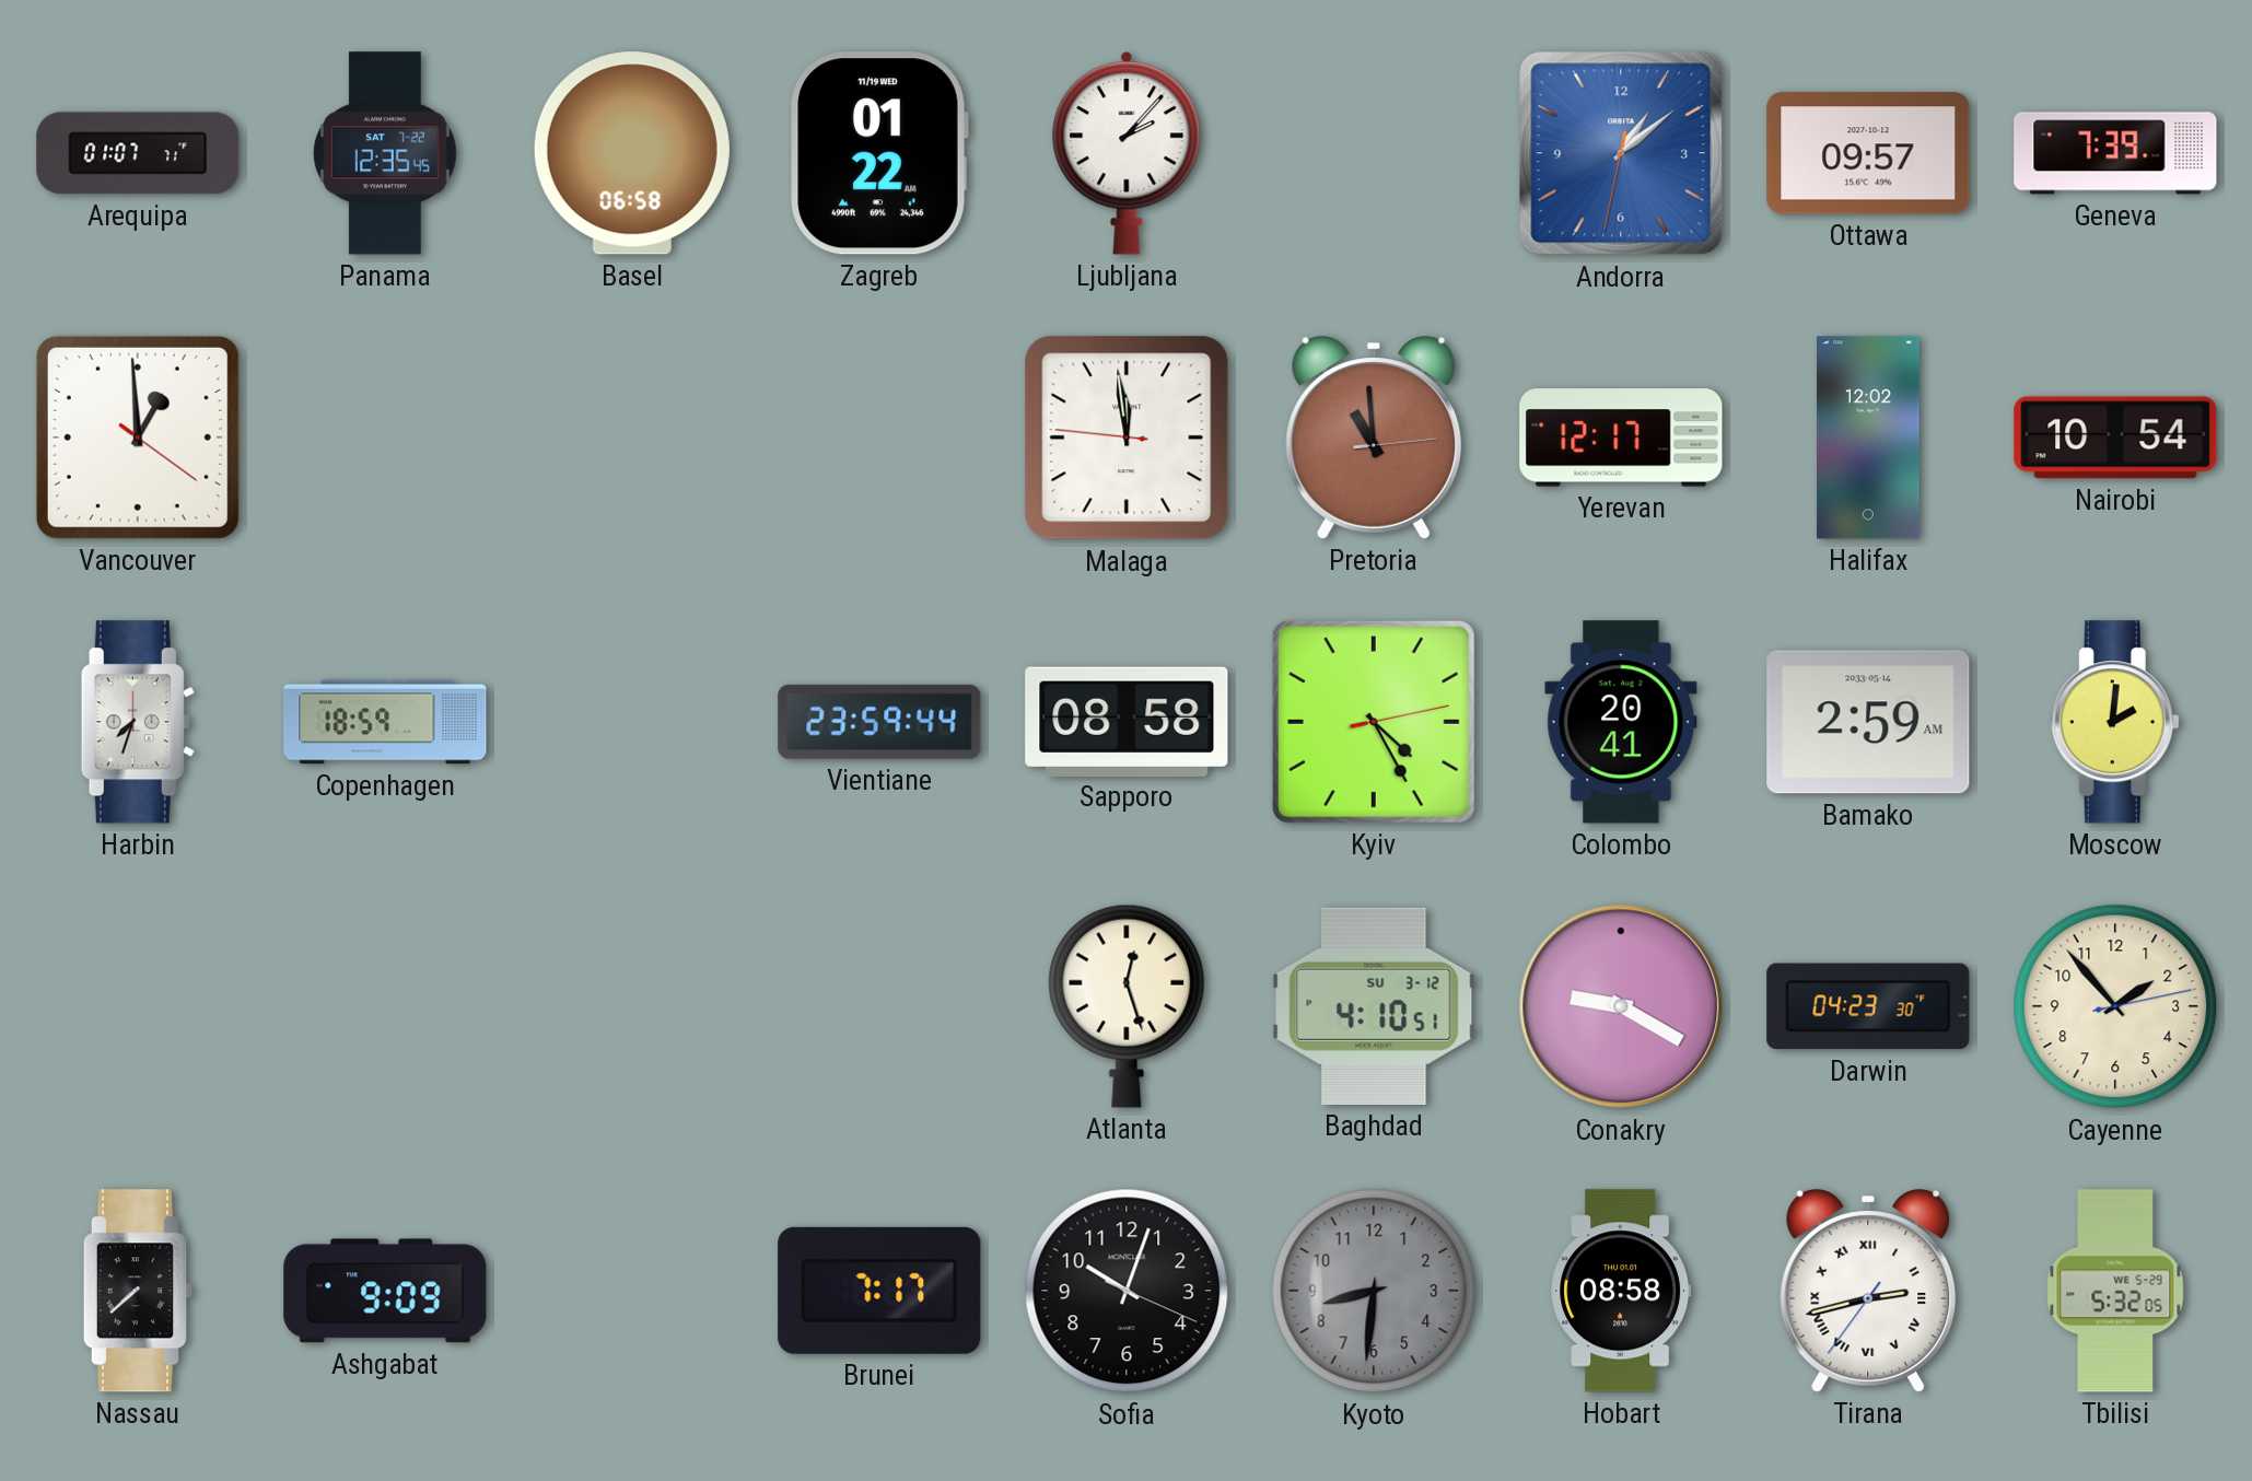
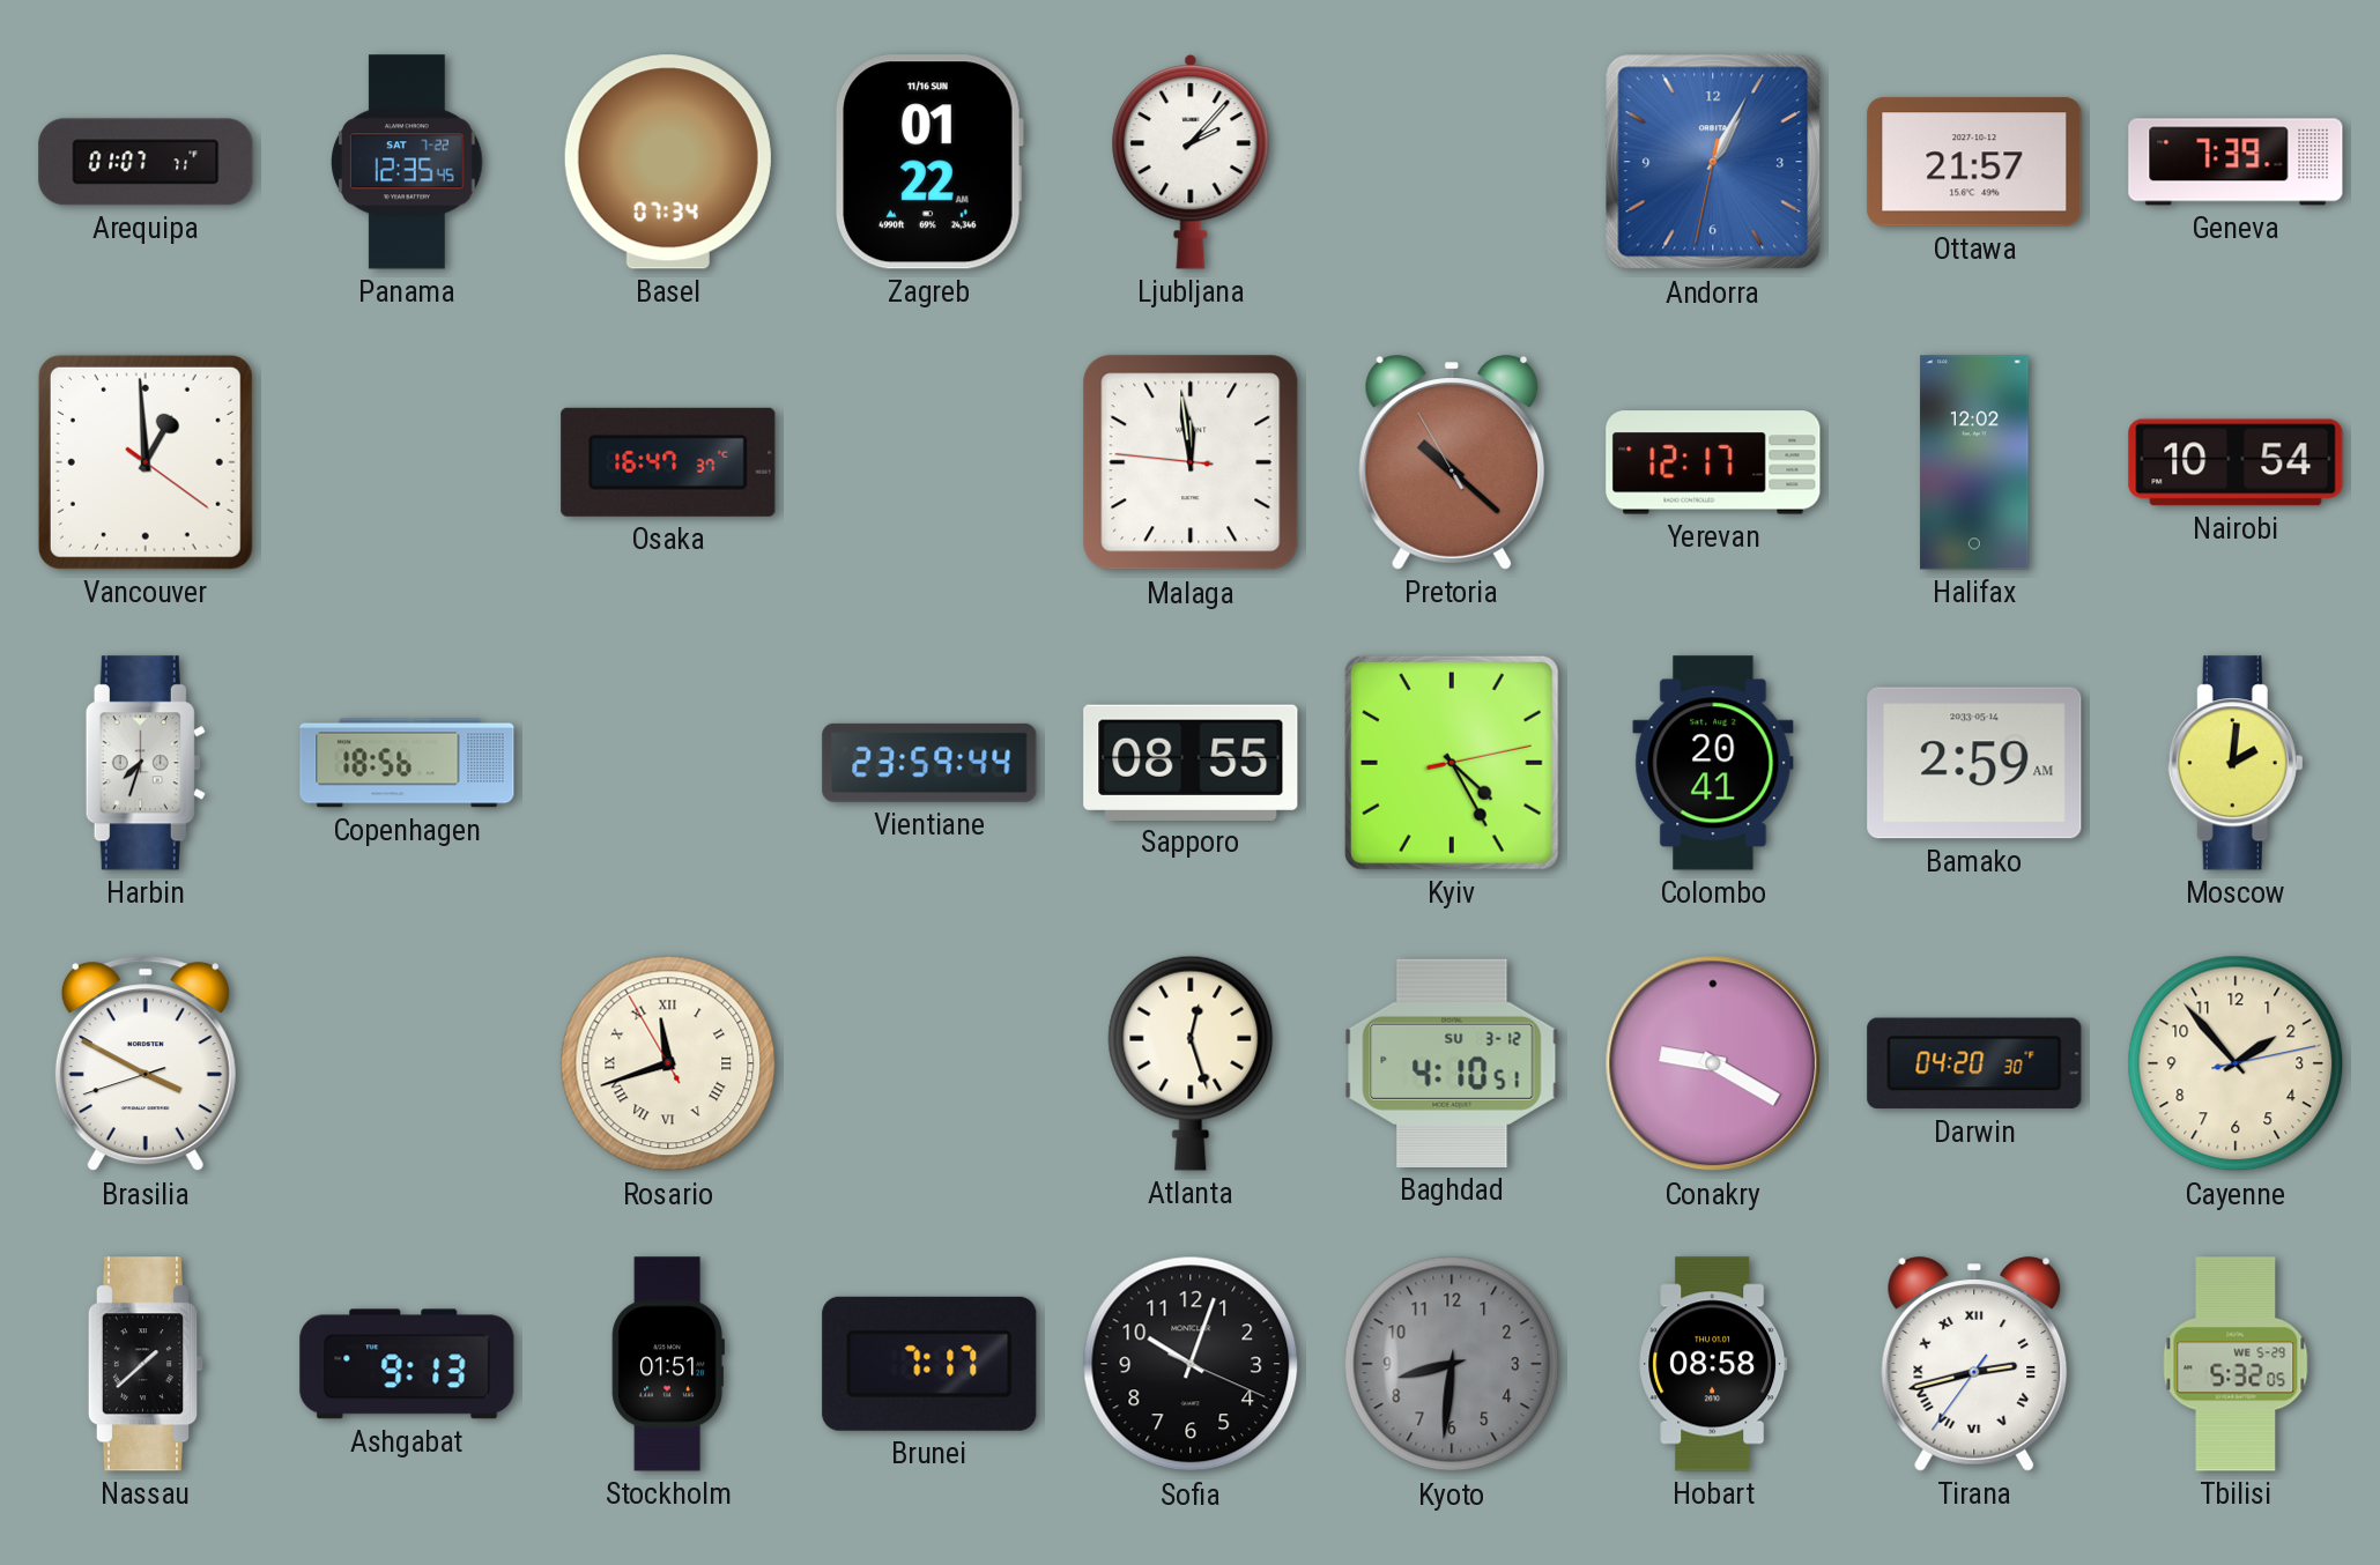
Basel: 06:58 -> 07:34
Zagreb date: 11/19 WED -> 11/16 SUN
Andorra: 1:08 -> 1:04
Ottawa: 09:57 -> 21:57
Osaka: none -> 16:47
Pretoria: 10:59 -> 10:21
Copenhagen: 18:59 -> 18:56
Sapporo: 08:58 -> 08:55
Brasilia: none -> 3:49
Rosario: none -> 11:41
Darwin: 04:23 -> 04:20
Nassau: 7:38 -> 1:38
Ashgabat: 9:09 -> 9:13
Stockholm: none -> 01:51
